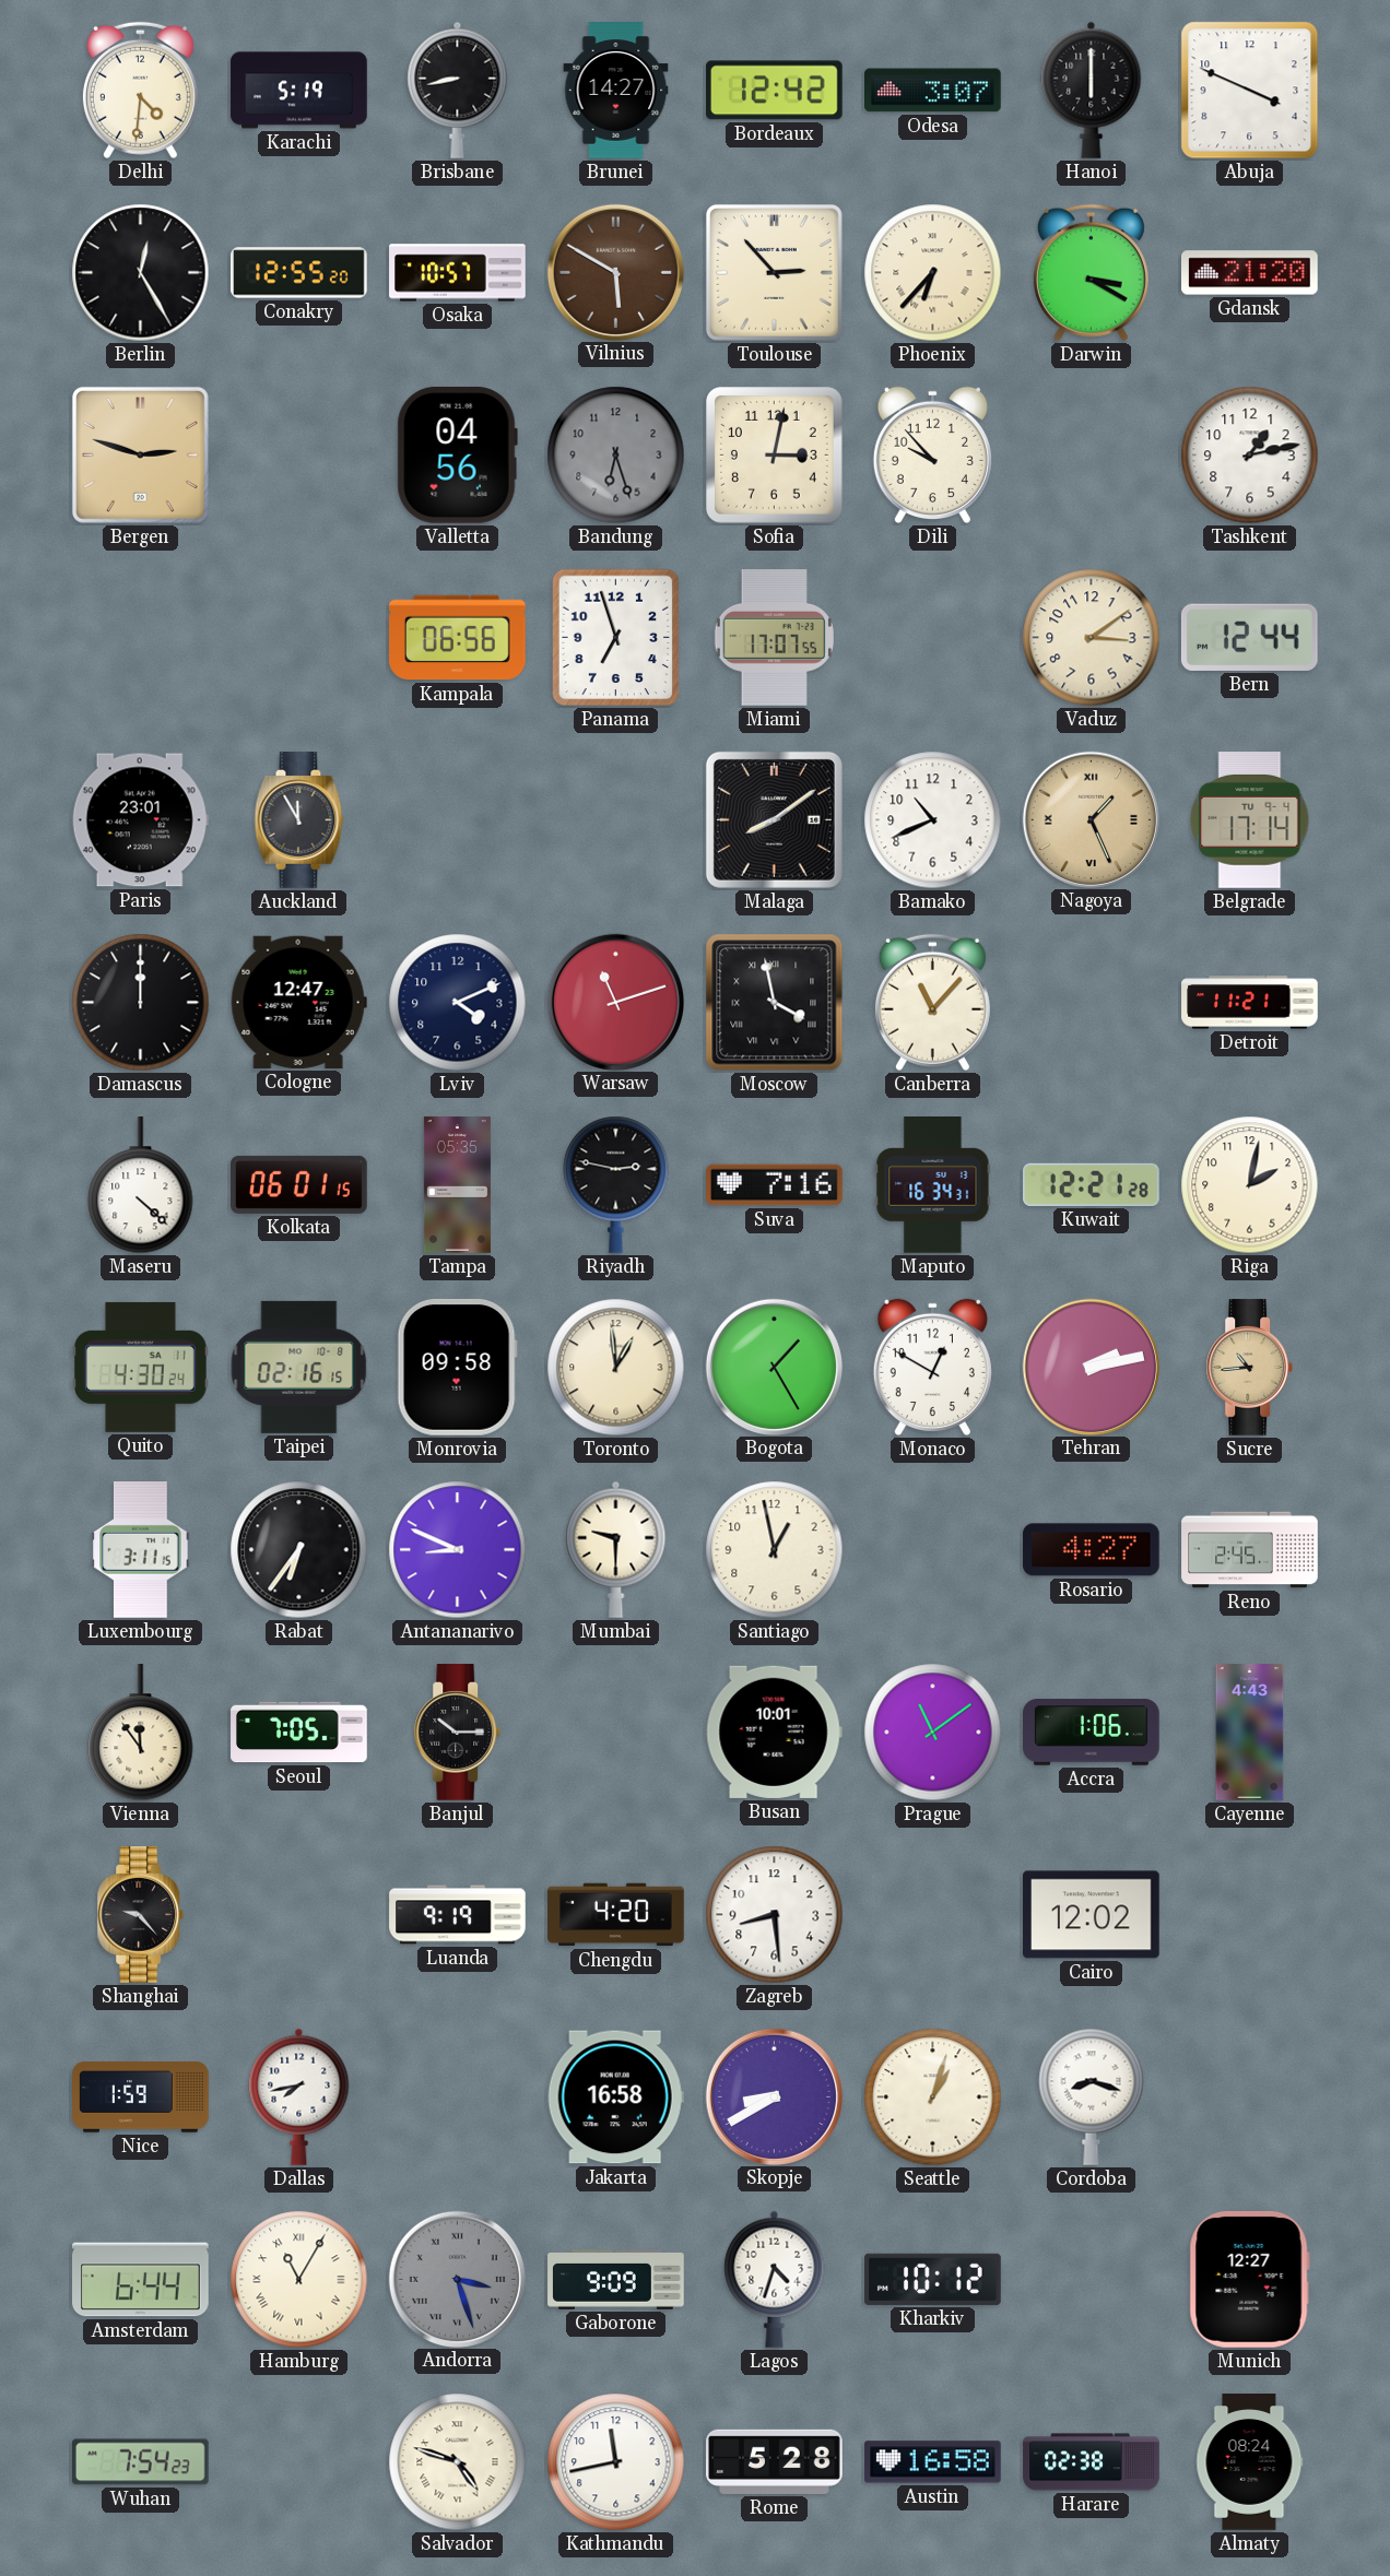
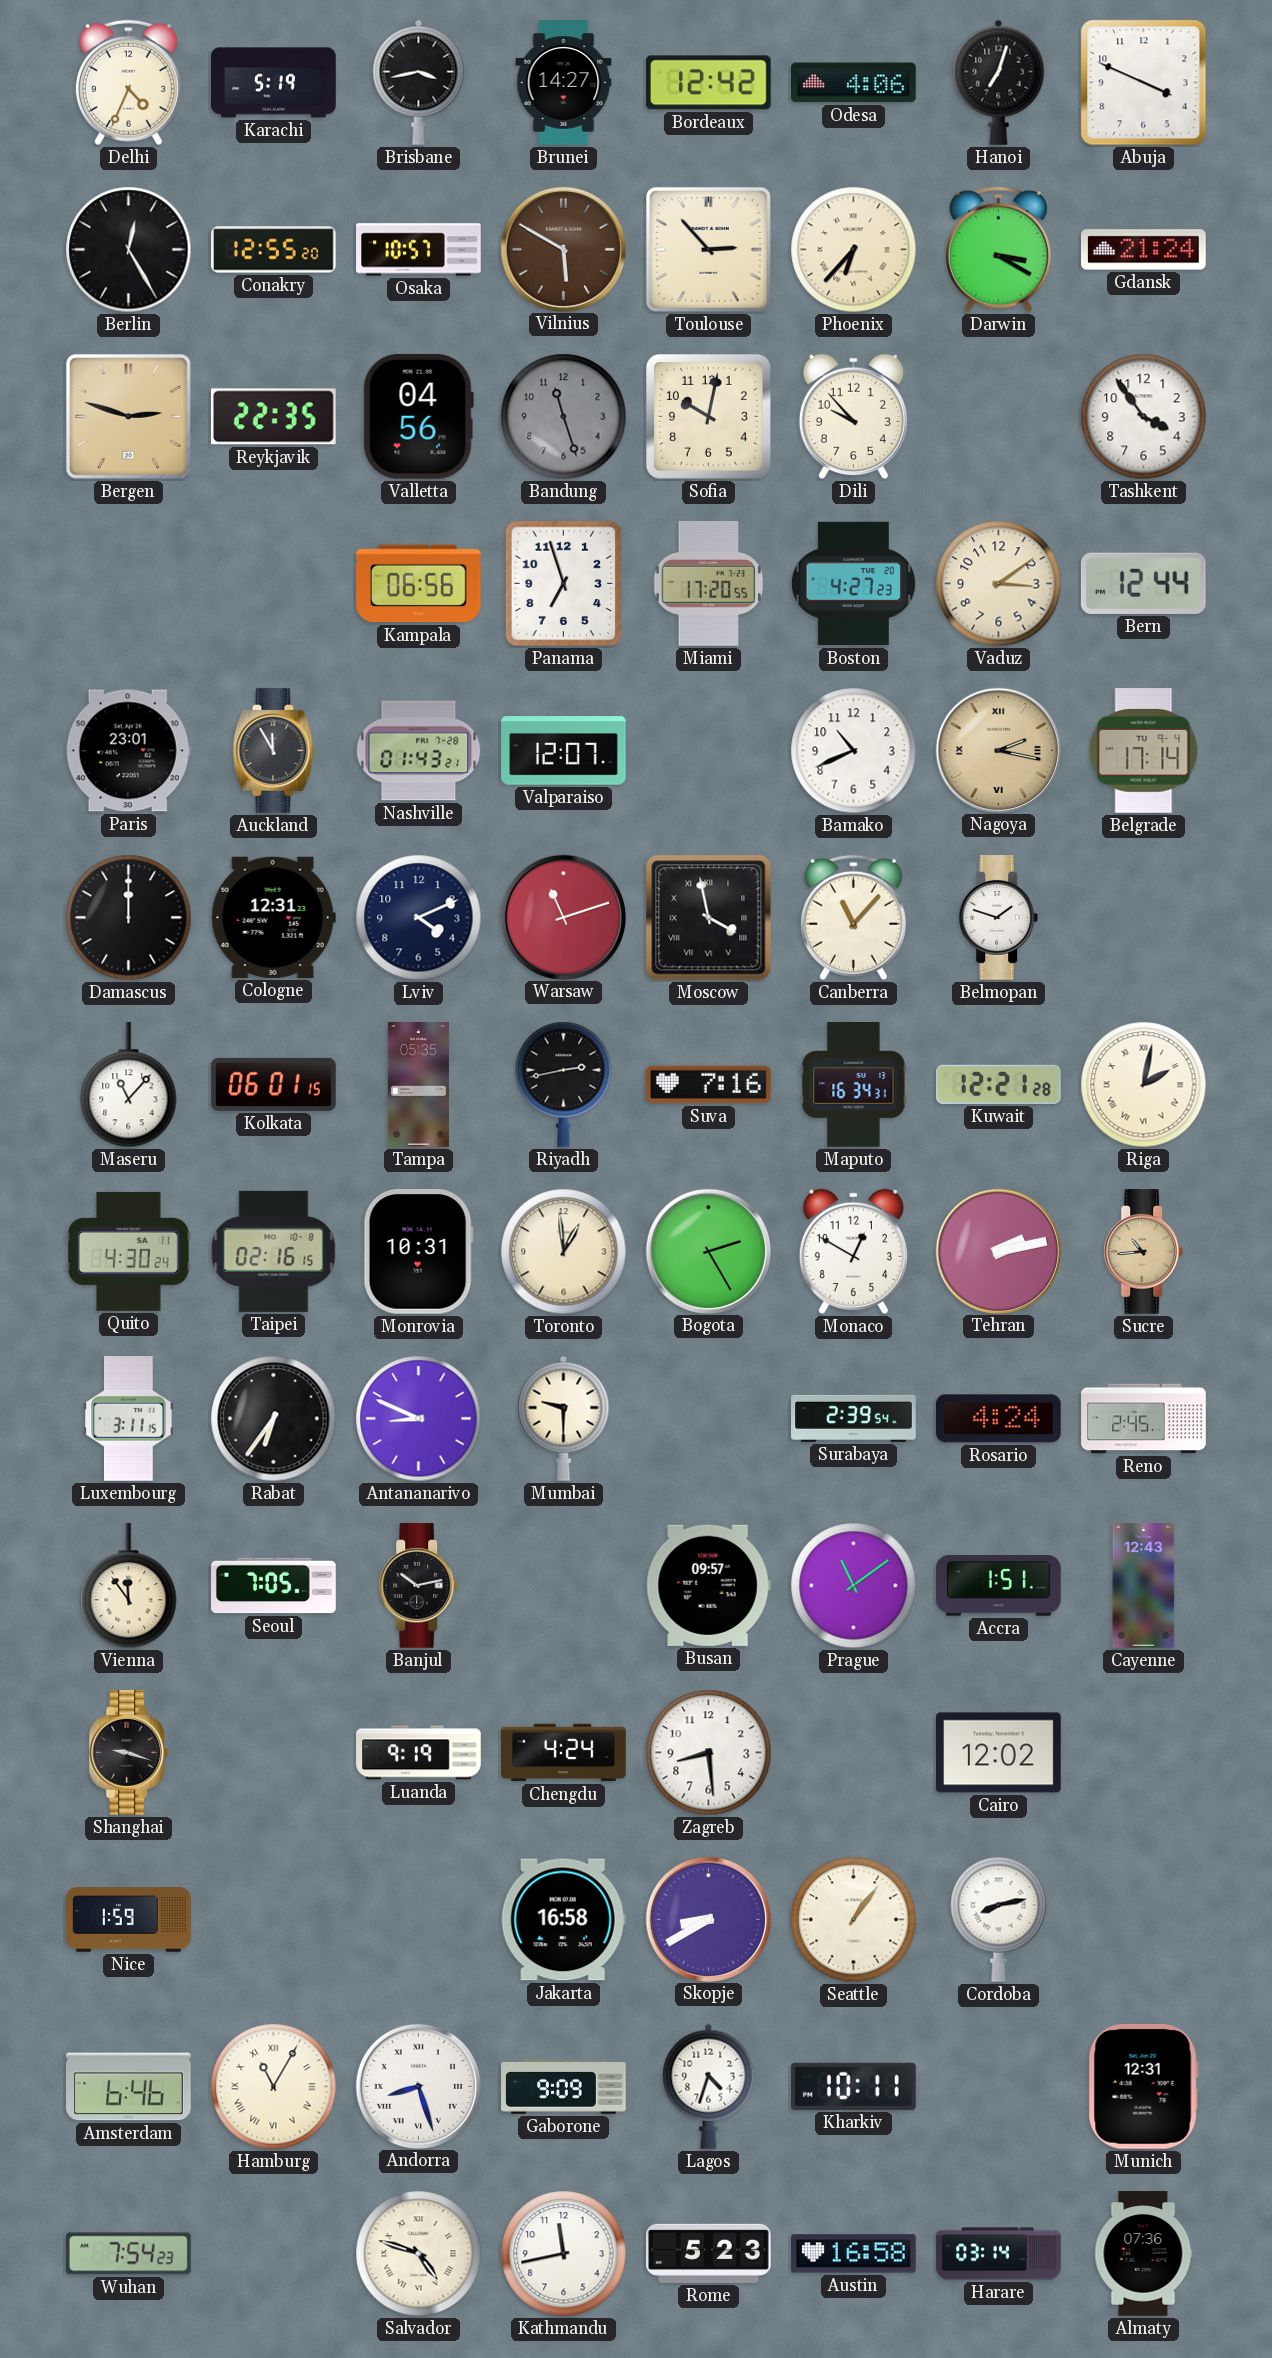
Delhi: 4:31 -> 4:34
Brisbane: 8:43 -> 3:43
Odesa: 3:07 -> 4:06
Hanoi: 6:00 -> 7:03
Gdansk: 21:20 -> 21:24
Reykjavik: none -> 22:35
Bandung: 6:27 -> 11:27
Sofia: 3:02 -> 10:02
Tashkent: 1:13 -> 3:54
Miami: 17:07 -> 17:20
Boston: none -> 4:27
Nashville: none -> 01:43
Valparaiso: none -> 12:07
Malaga: 8:09 -> none
Nagoya: 1:26 -> 2:17
Cologne: 12:47 -> 12:31
Belmopan: none -> 1:48
Detroit: 11:21 -> none
Maseru: 4:22 -> 11:07
Riyadh: 2:47 -> 2:43
Riga numerals: Arabic -> Roman
Monrovia: 09:58 -> 10:31
Bogota: 1:25 -> 2:25
Santiago: 12:58 -> none
Surabaya: none -> 2:39
Rosario: 4:27 -> 4:24
Banjul: 10:15 -> 10:13
Busan: 10:01 -> 09:57
Accra: 1:06 -> 1:51
Cayenne: 4:43 -> 12:43
Shanghai: 9:23 -> 9:18
Chengdu: 4:20 -> 4:24
Dallas: 7:43 -> none
Seattle: 1:03 -> 1:06
Cordoba: 8:18 -> 8:13
Amsterdam: 6:44 -> 6:46
Andorra: 3:27 -> 8:27
Andorra dial: grey -> white
Kharkiv: 10:12 -> 10:11
Munich: 12:27 -> 12:31
Rome: 5:28 -> 5:23
Harare: 02:38 -> 03:14
Almaty: 08:24 -> 07:36
